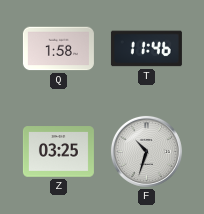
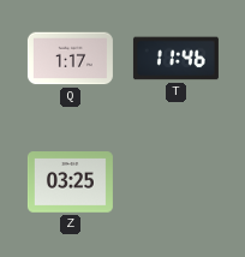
Q: 1:58 -> 1:17
F: 10:33 -> none
